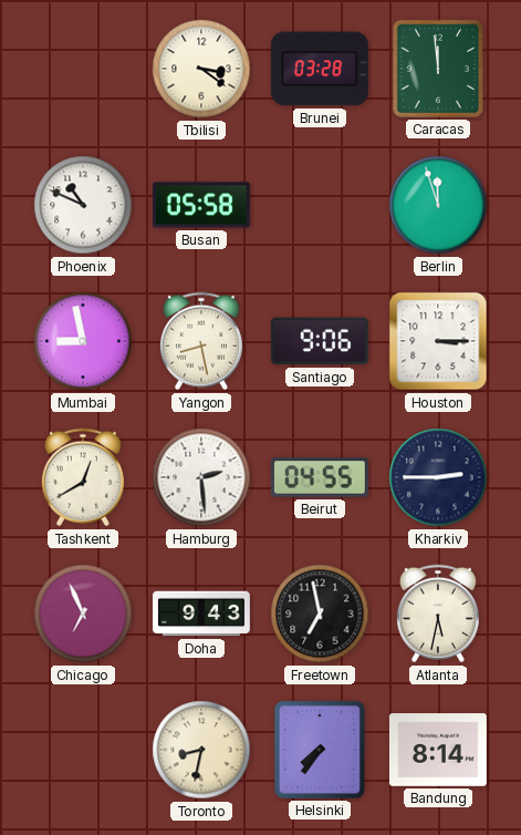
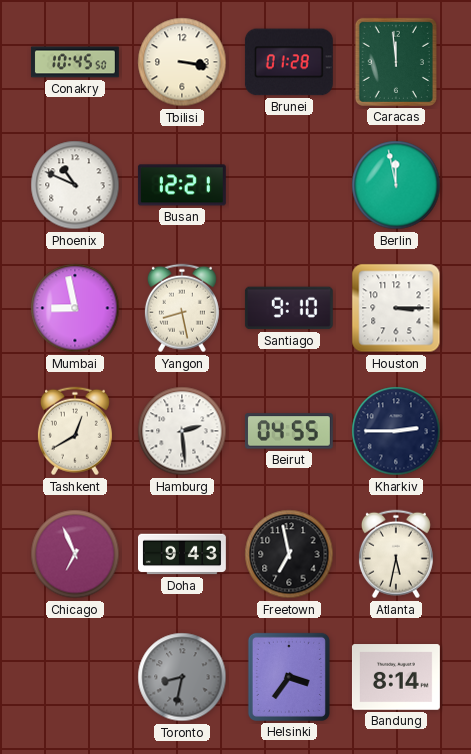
Conakry: none -> 10:45
Tbilisi: 3:21 -> 3:17
Brunei: 03:28 -> 01:28
Busan: 05:58 -> 12:21
Berlin: 11:57 -> 11:58
Santiago: 9:06 -> 9:10
Toronto dial: cream -> grey
Helsinki: 7:36 -> 3:36
